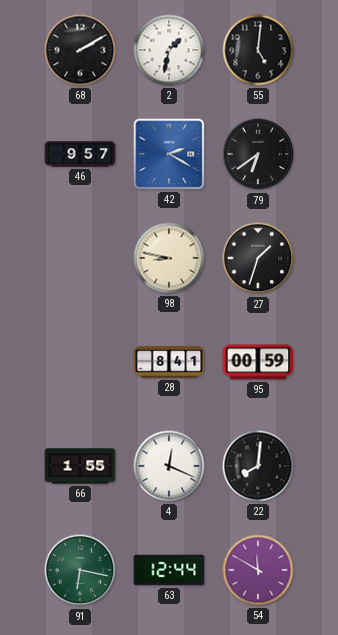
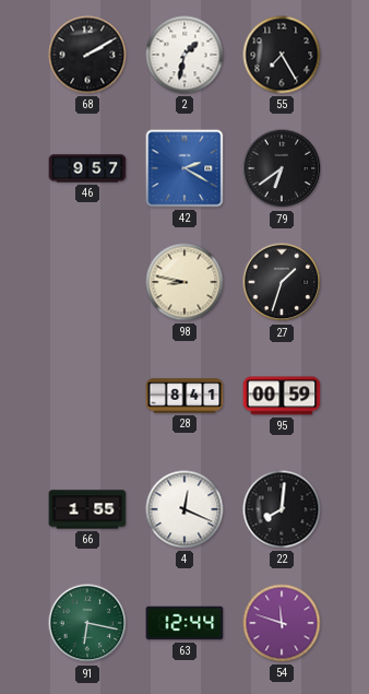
55: 5:01 -> 7:25
54: 11:50 -> 11:48
